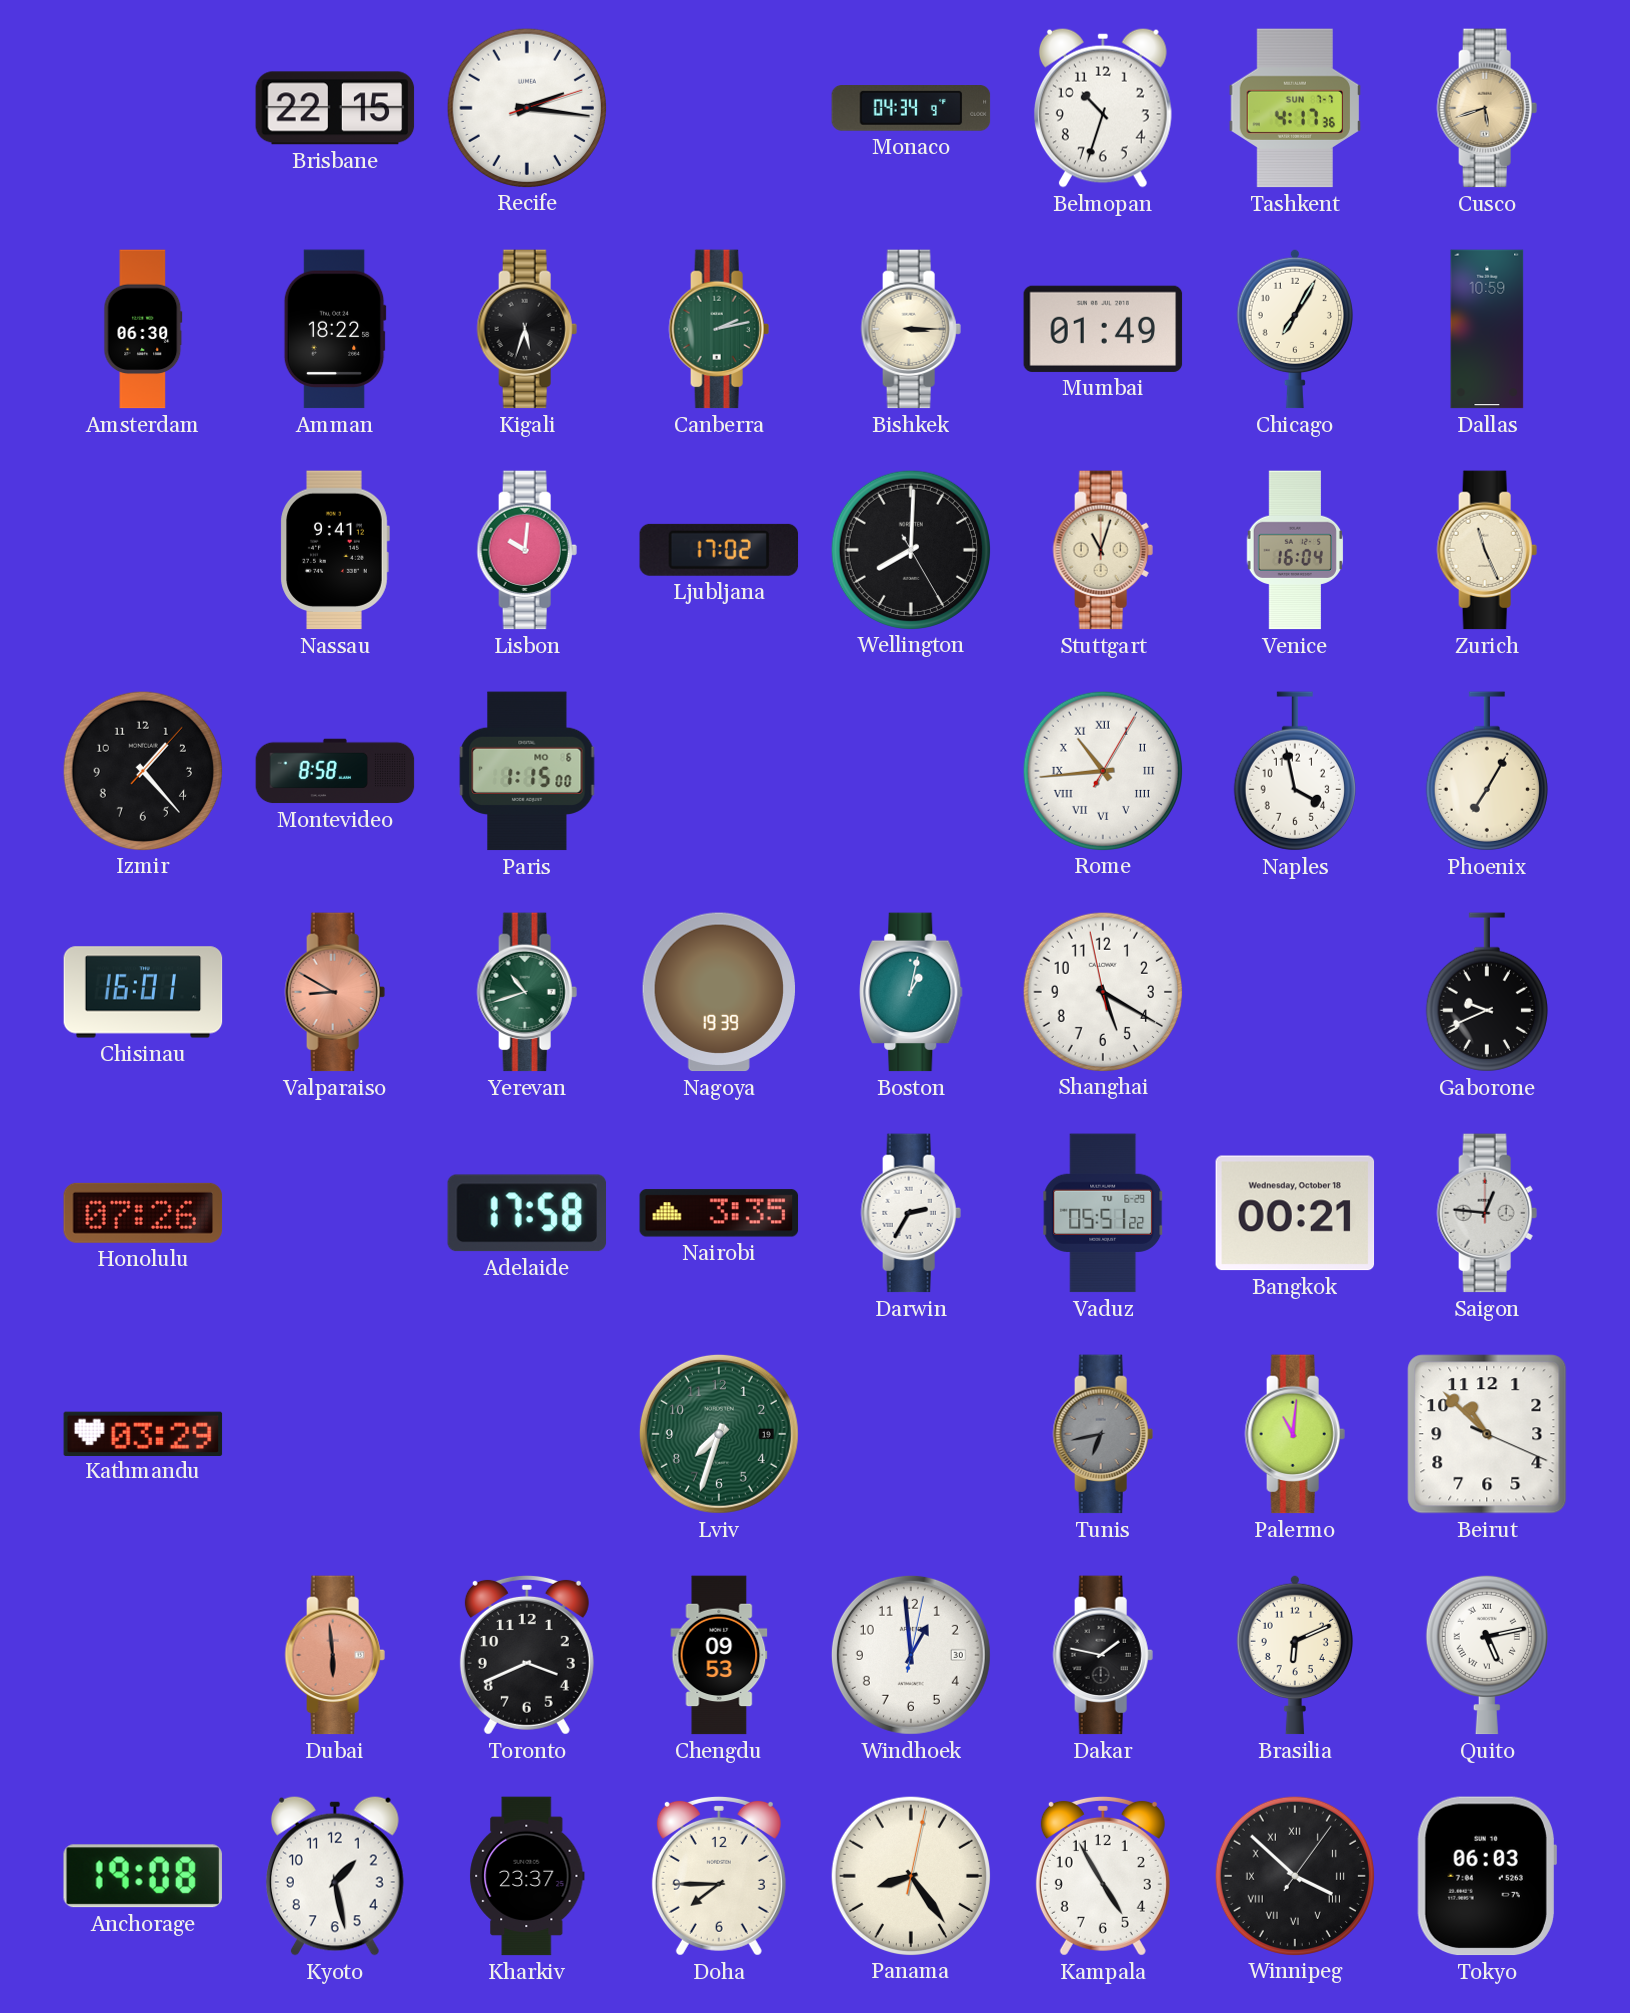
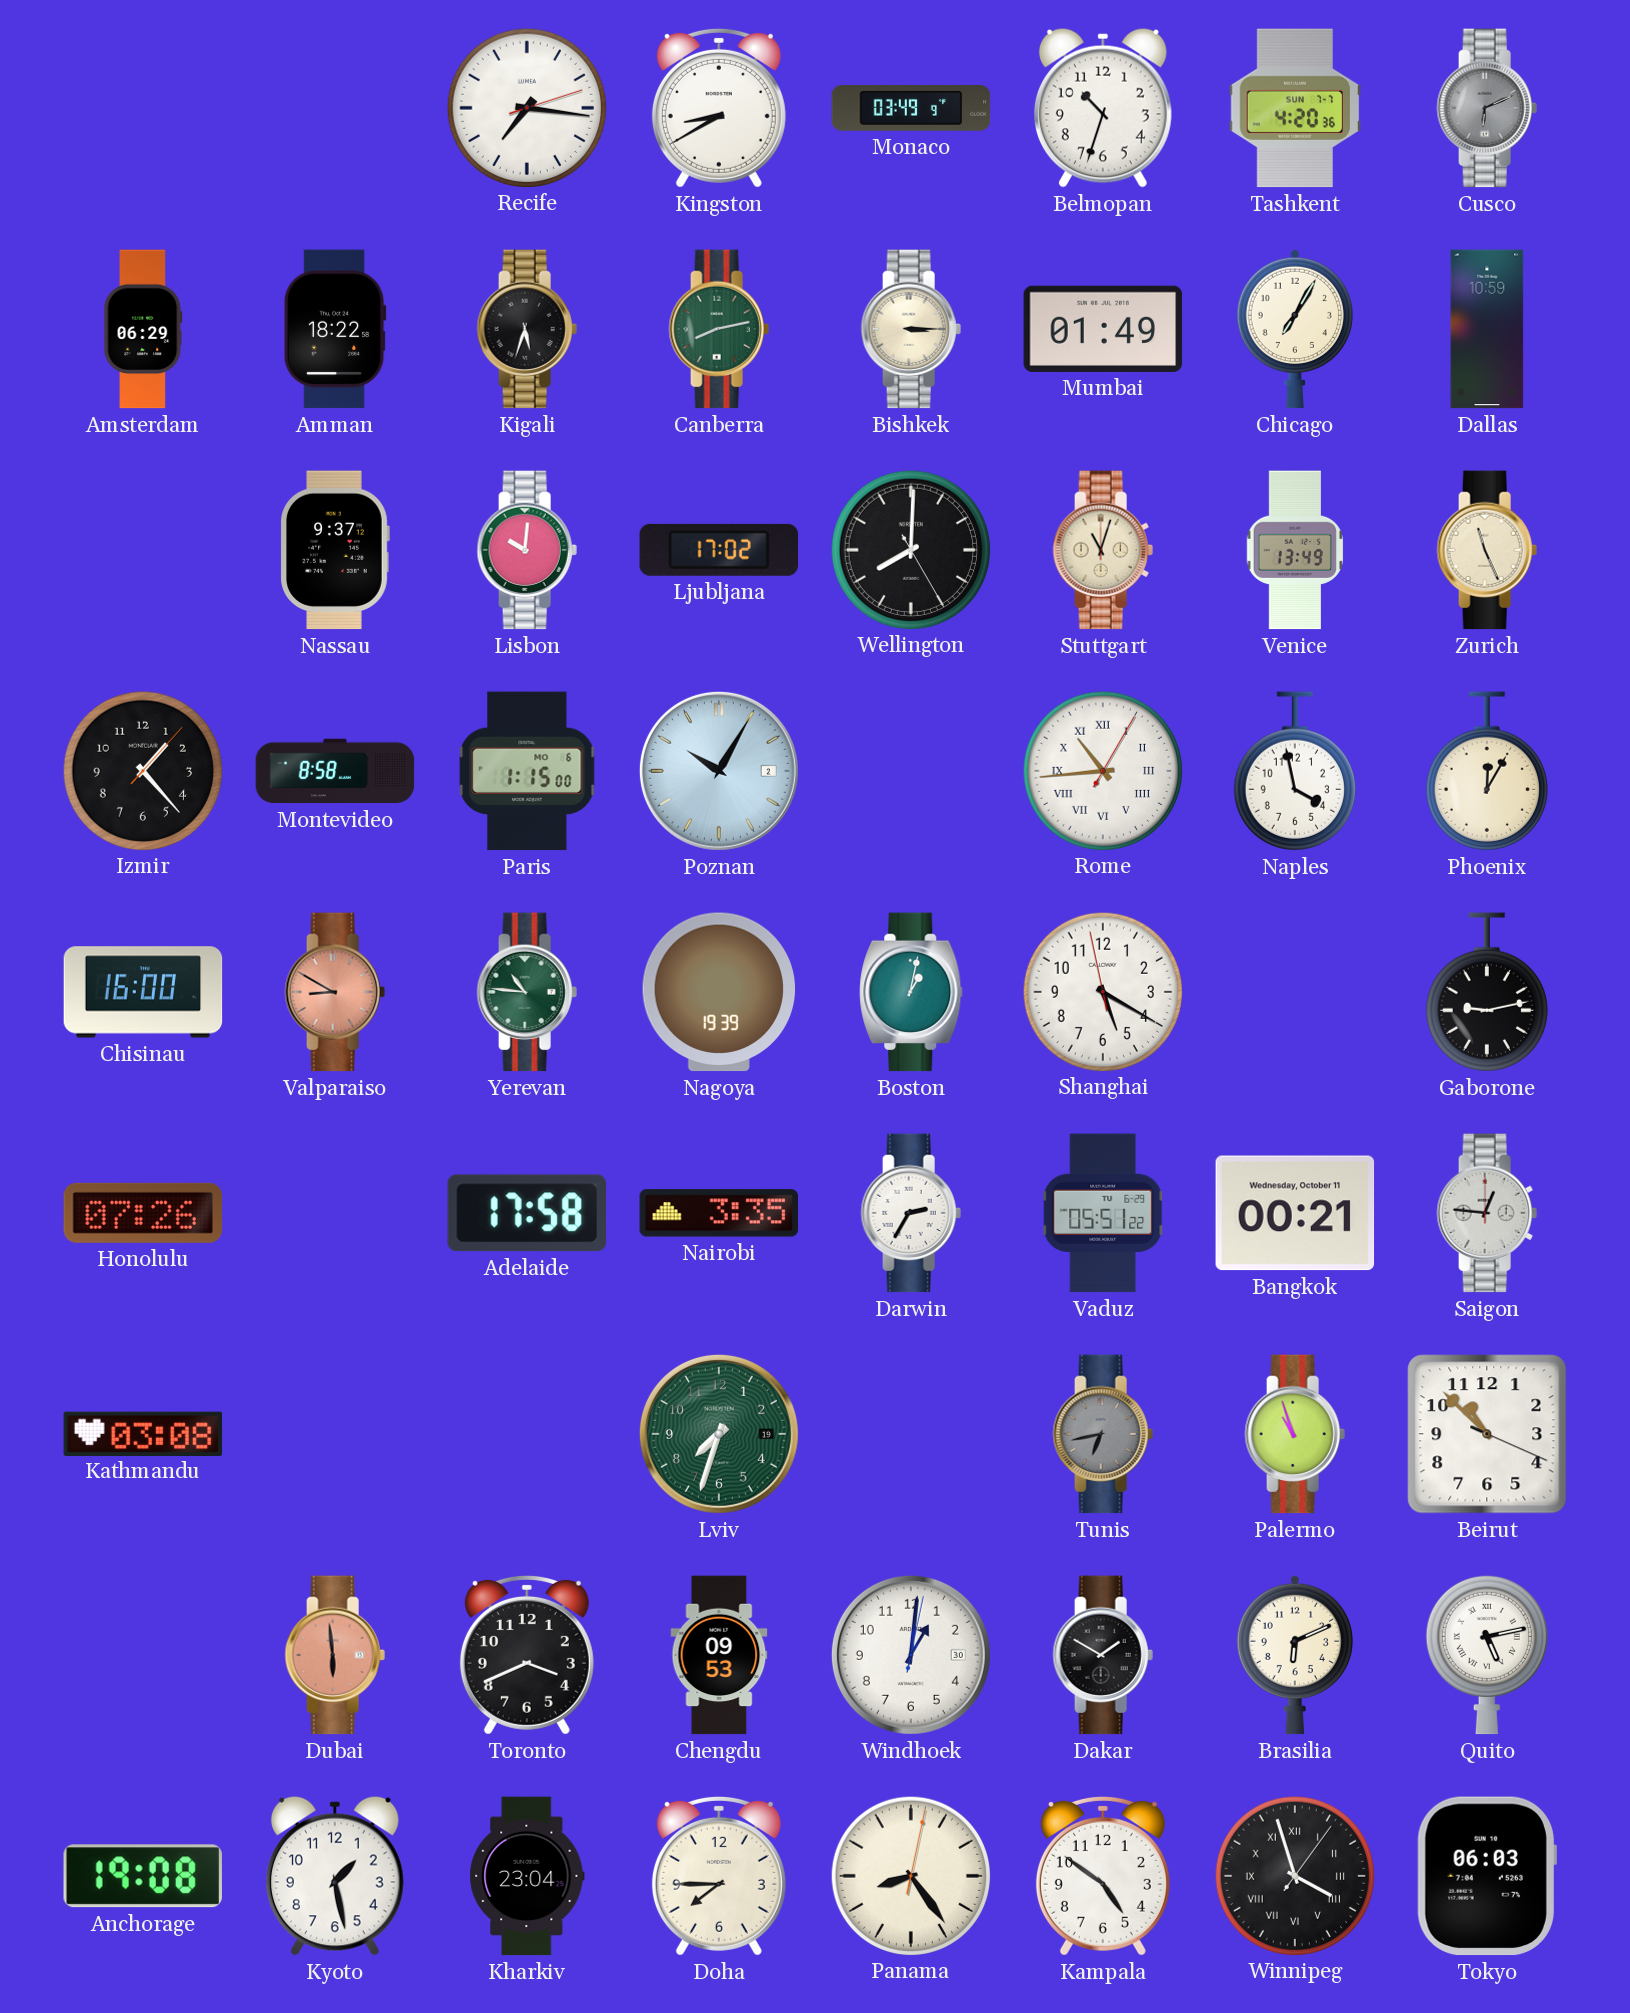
Brisbane: 22:15 -> none
Recife: 2:16 -> 7:16
Kingston: none -> 8:40
Monaco: 04:34 -> 03:49
Tashkent: 4:17 -> 4:20
Cusco: 5:42 -> 6:11
Cusco dial: champagne -> grey
Amsterdam: 06:30 -> 06:29
Canberra: 2:13 -> 8:13
Nassau: 9:41 -> 9:37
Venice: 16:04 -> 13:49
Poznan: none -> 10:05
Phoenix: 7:05 -> 12:05
Chisinau: 16:01 -> 16:00
Yerevan: 10:42 -> 10:46
Gaborone: 9:41 -> 9:13
Bangkok date: Wednesday, October 18 -> Wednesday, October 11
Kathmandu: 03:29 -> 03:08
Palermo: 11:01 -> 10:57
Windhoek: 12:59 -> 1:01
Dakar: 1:47 -> 1:50
Kharkiv: 23:37 -> 23:04
Kampala: 4:55 -> 4:51
Winnipeg: 3:52 -> 3:57
